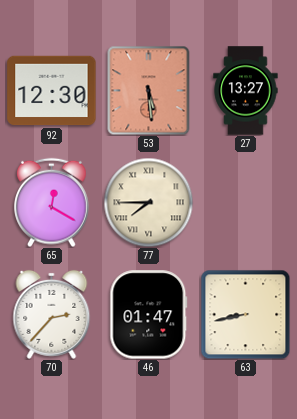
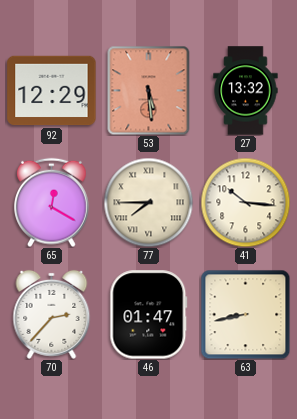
92: 12:30 -> 12:29
27: 13:27 -> 13:32
41: none -> 10:16
